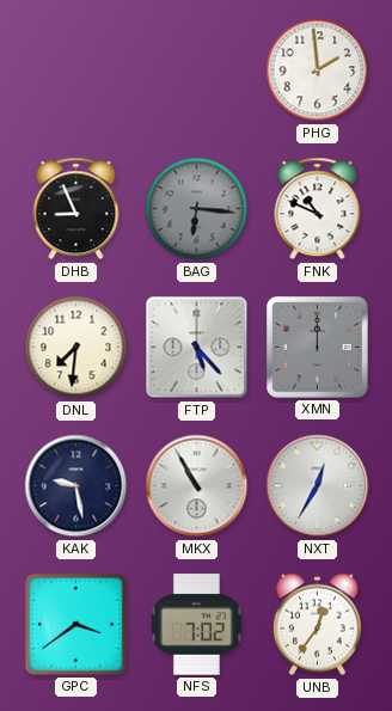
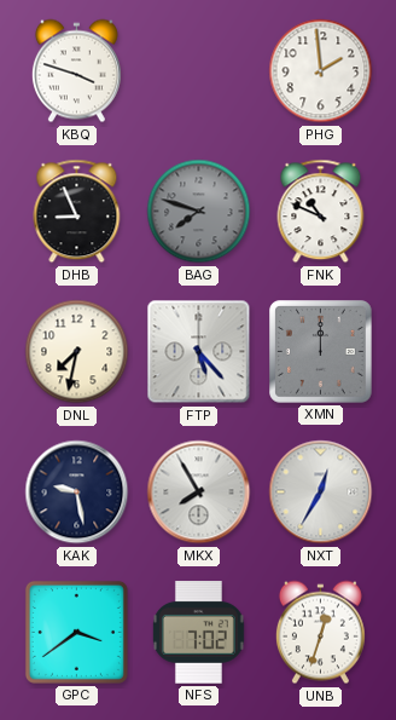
KBQ: none -> 3:48
BAG: 6:16 -> 7:48
DNL: 7:31 -> 7:32
MKX: 10:55 -> 7:55
UNB: 12:36 -> 12:33
